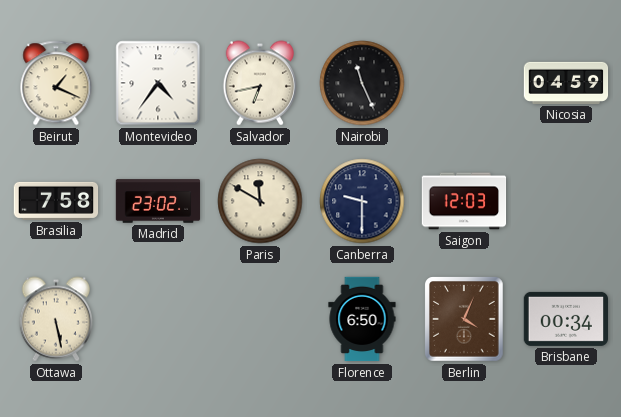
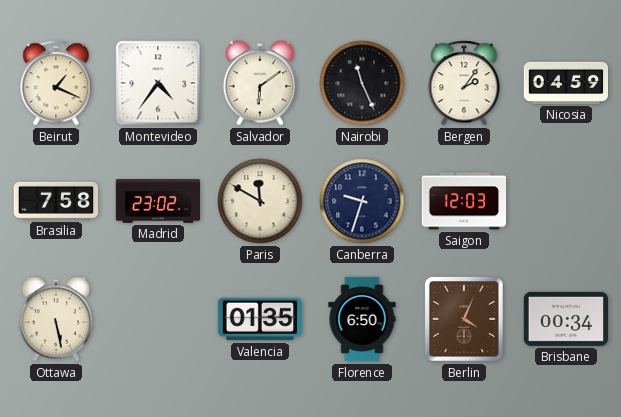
Salvador: 6:43 -> 6:09
Bergen: none -> 2:06
Canberra: 9:30 -> 9:33
Valencia: none -> 01:35
